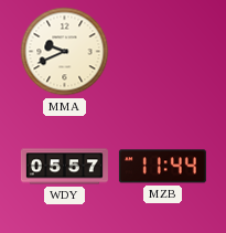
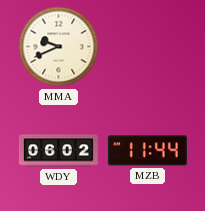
WDY: 05:57 -> 06:02
